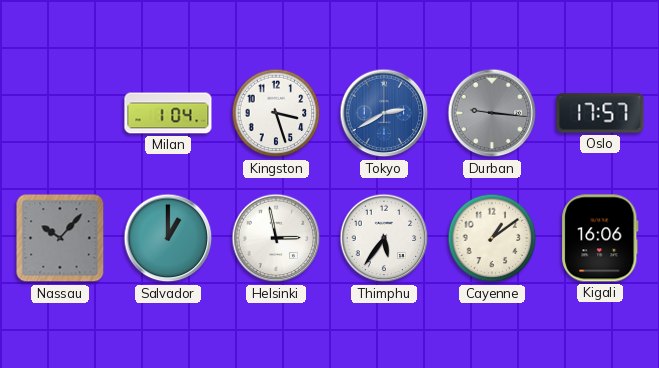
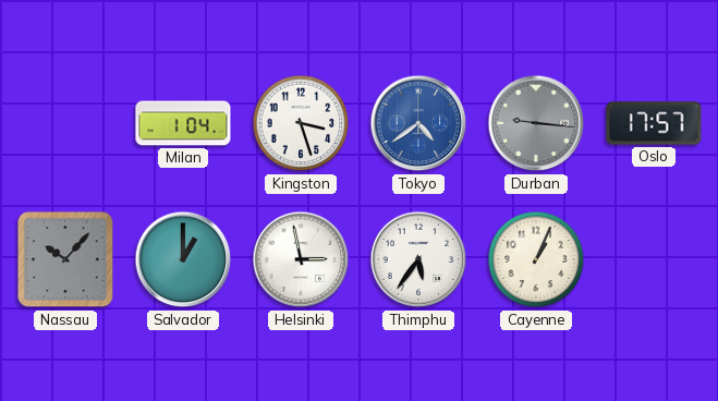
Tokyo: 2:40 -> 4:39
Cayenne: 1:09 -> 1:04
Kigali: 16:06 -> none
